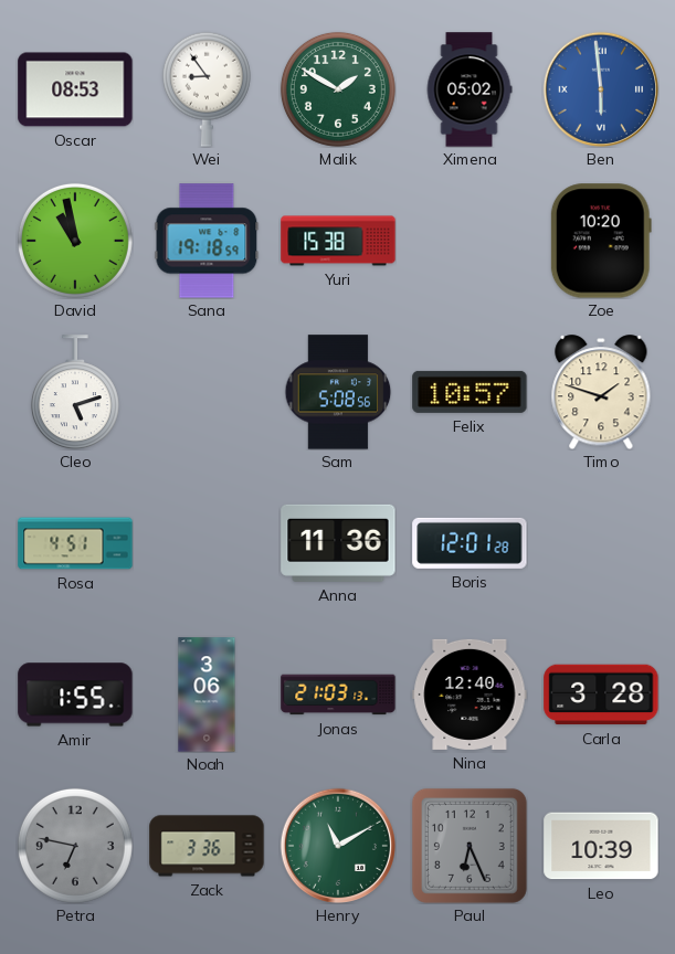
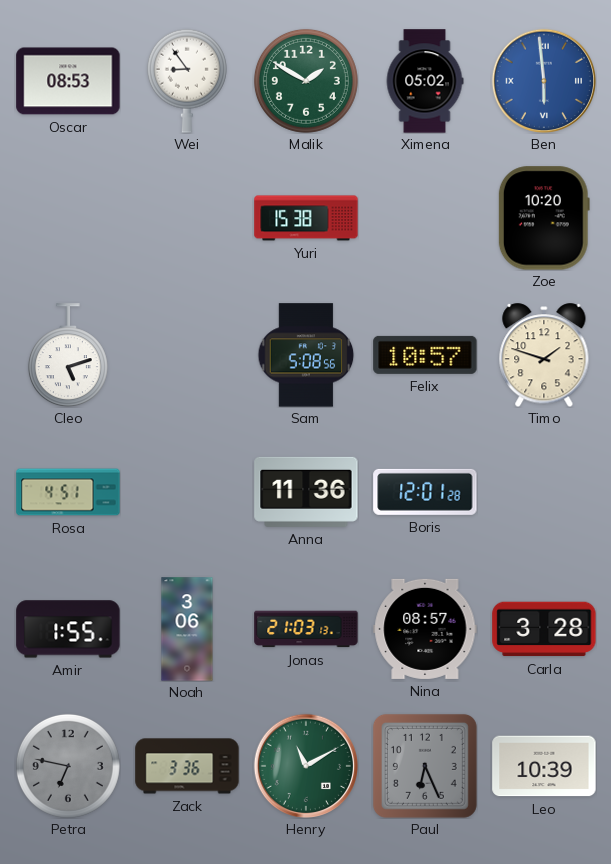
David: 10:58 -> none
Sana: 19:18 -> none
Nina: 12:40 -> 08:57
